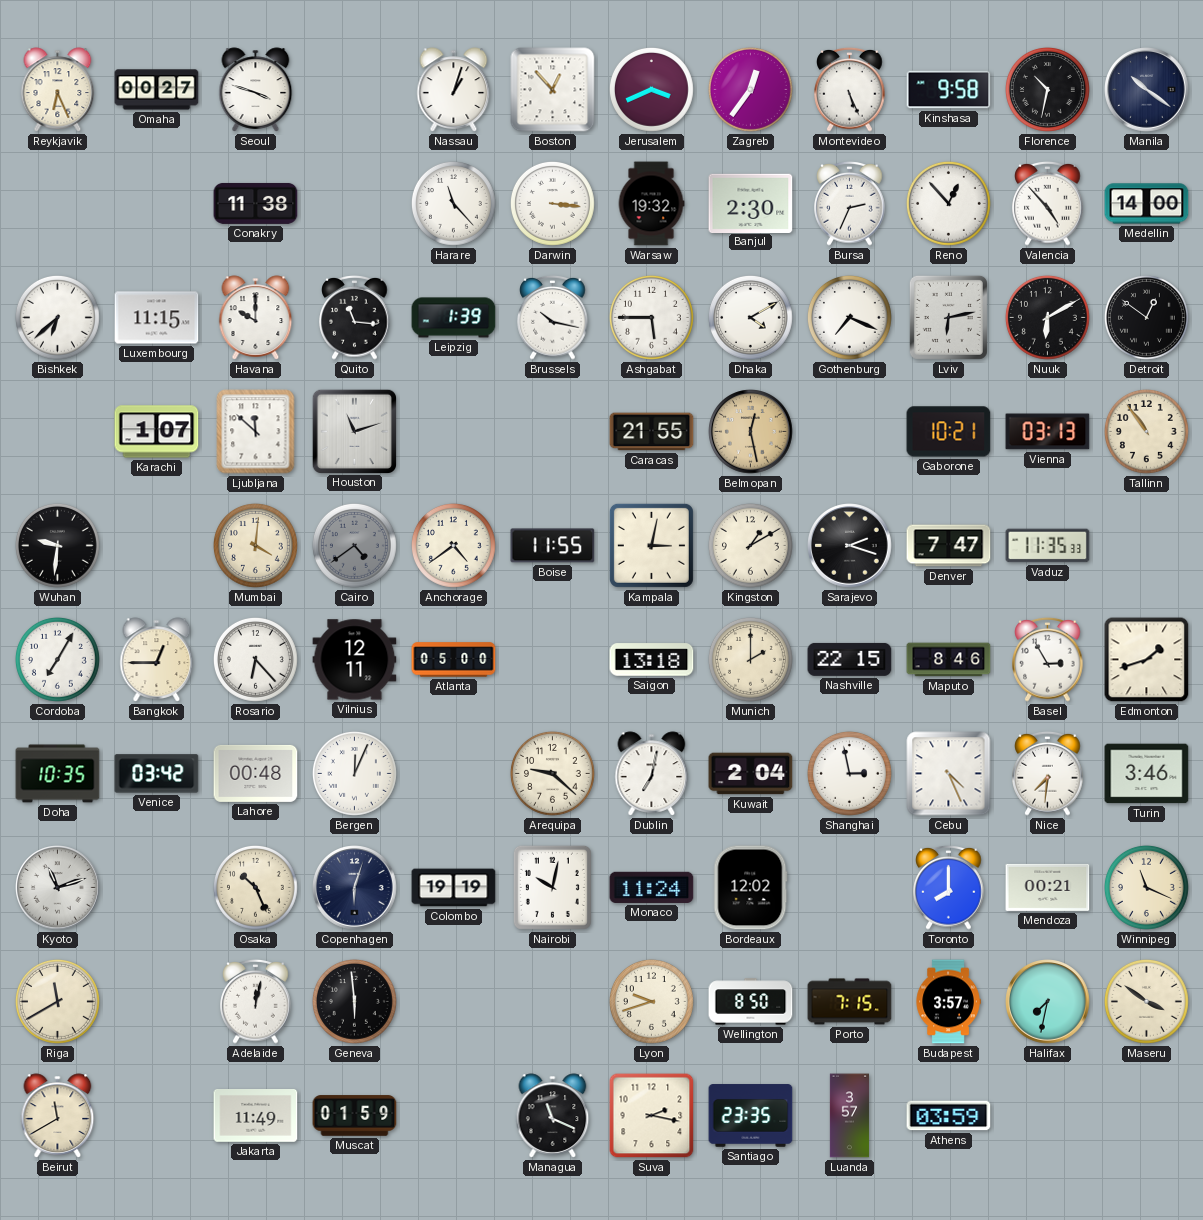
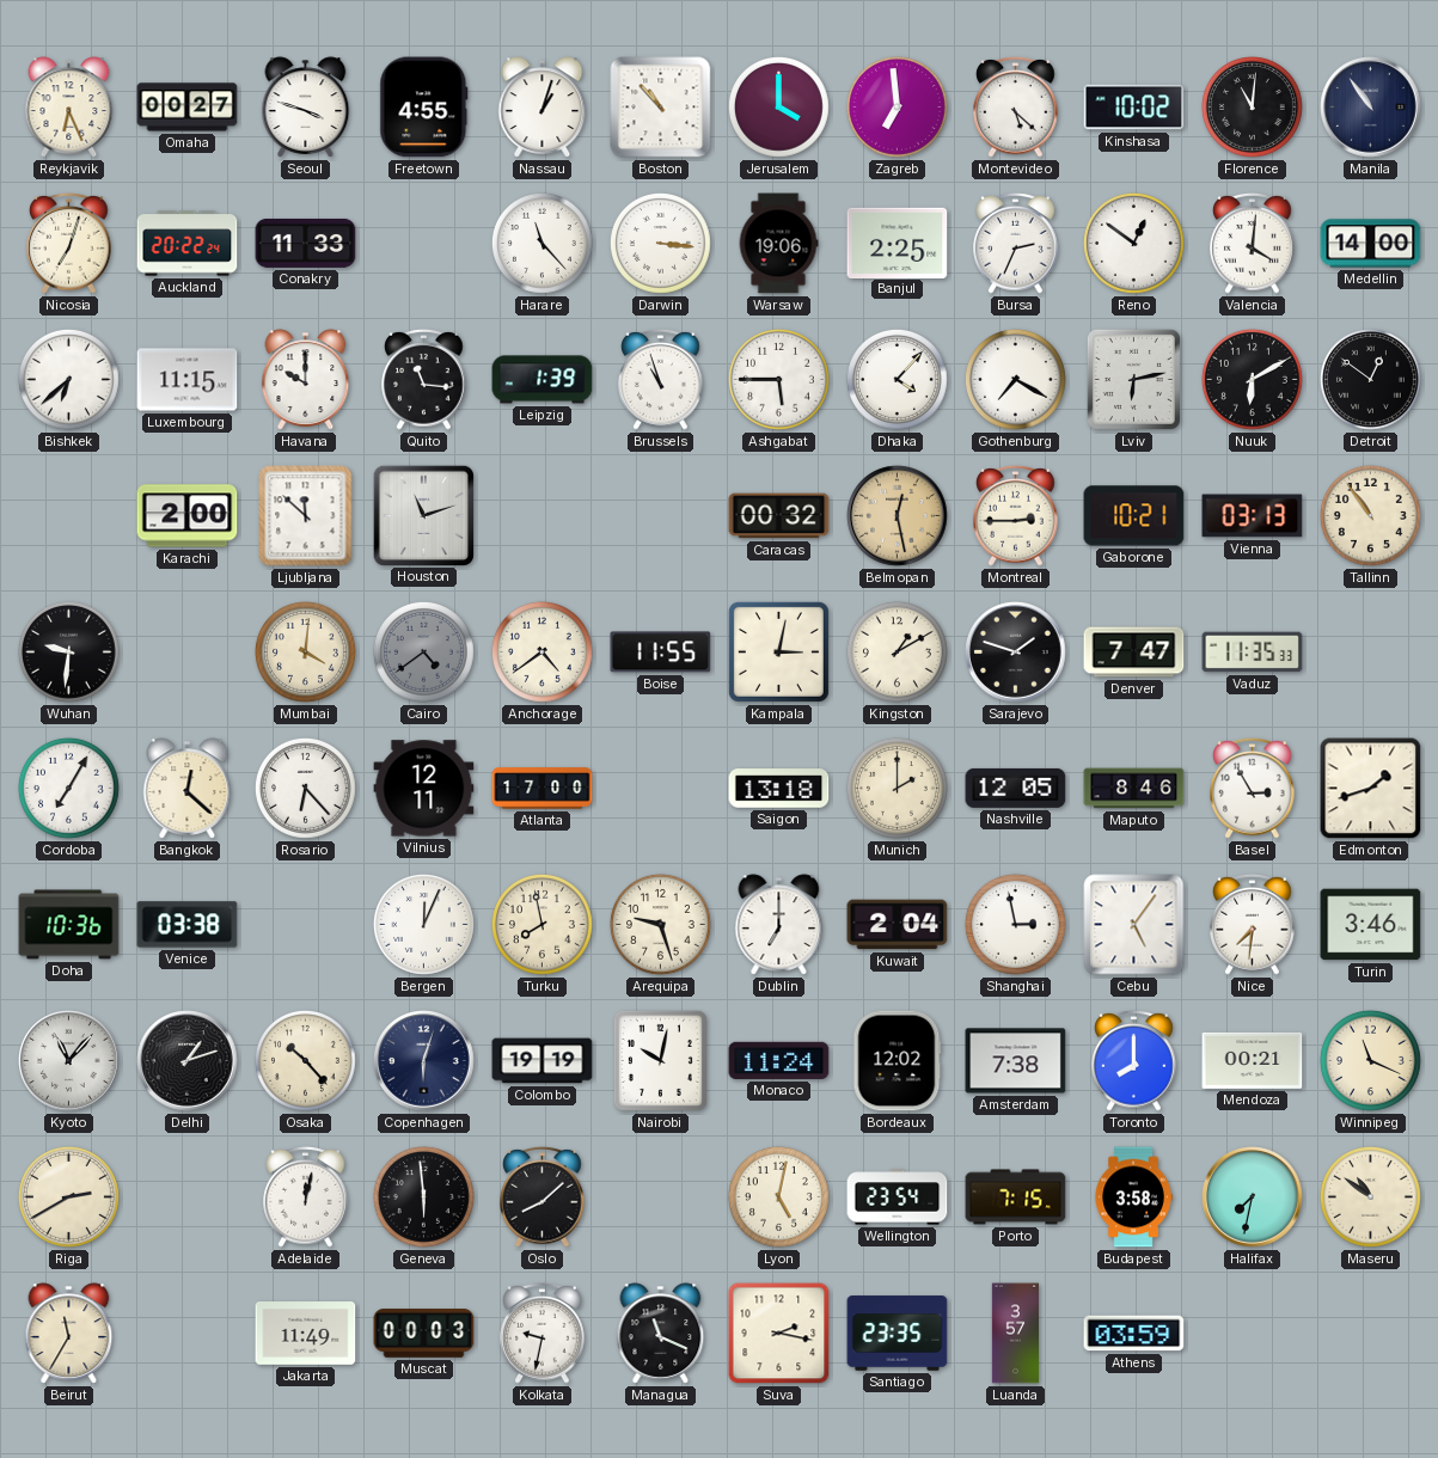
Freetown: none -> 4:55
Boston: 12:53 -> 10:53
Jerusalem: 3:41 -> 4:00
Zagreb: 12:36 -> 6:59
Montevideo: 5:26 -> 5:22
Kinshasa: 9:58 -> 10:02
Florence: 10:32 -> 11:01
Manila: 10:21 -> 10:54
Nicosia: none -> 7:03
Auckland: none -> 20:22
Conakry: 11:38 -> 11:33
Warsaw: 19:32 -> 19:06
Banjul: 2:30 -> 2:25
Reno: 12:53 -> 12:51
Valencia: 4:53 -> 4:01
Brussels: 10:17 -> 10:57
Dhaka: 4:10 -> 4:07
Gothenburg: 7:19 -> 7:20
Karachi: 1:07 -> 2:00
Caracas: 21:55 -> 00:32
Montreal: none -> 2:45
Sarajevo: 2:18 -> 1:48
Bangkok: 12:45 -> 12:22
Atlanta: 05:00 -> 17:00
Nashville: 22:15 -> 12:05
Doha: 10:35 -> 10:36
Venice: 03:42 -> 03:38
Lahore: 00:48 -> none
Turku: none -> 7:58
Arequipa: 9:22 -> 9:27
Dublin: 7:02 -> 7:00
Cebu: 4:26 -> 5:06
Kyoto: 11:12 -> 11:07
Delhi: none -> 1:12
Osaka: 10:26 -> 10:23
Amsterdam: none -> 7:38
Riga: 11:40 -> 2:40
Oslo: none -> 8:08
Lyon: 9:42 -> 5:02
Wellington: 8:50 -> 23:54
Budapest: 3:57 -> 3:58
Maseru: 3:51 -> 10:51
Beirut: 11:40 -> 11:35
Muscat: 01:59 -> 00:03
Kolkata: none -> 9:32
